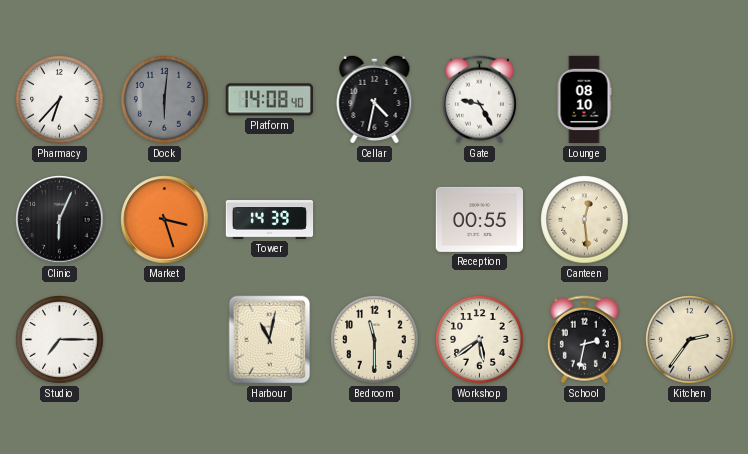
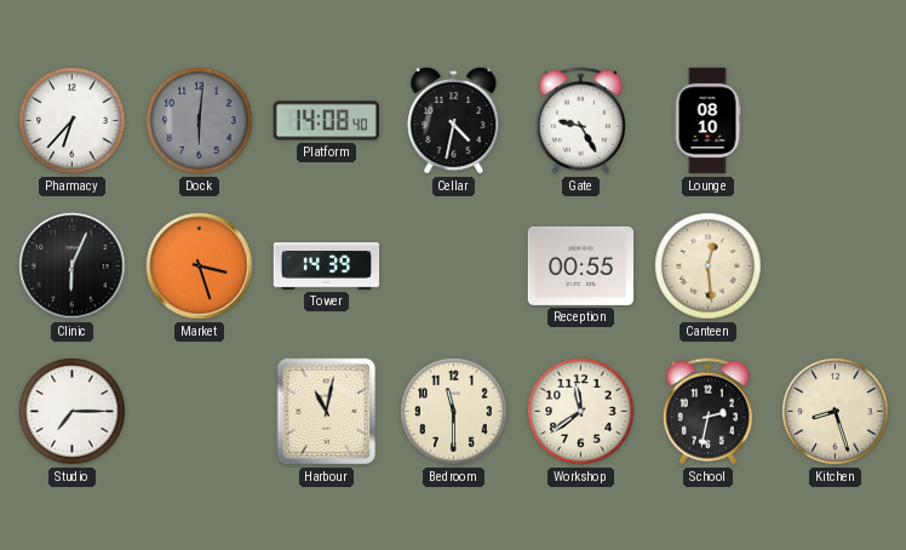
Workshop: 5:39 -> 11:39
Kitchen: 2:36 -> 8:27
